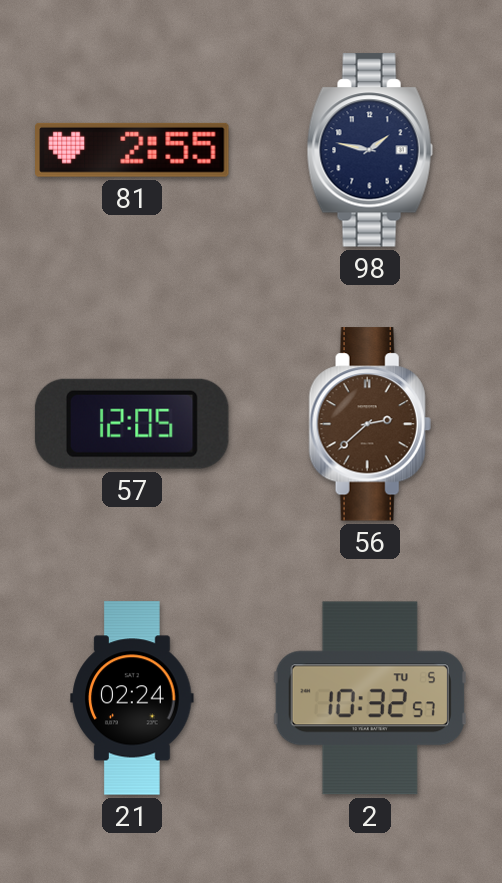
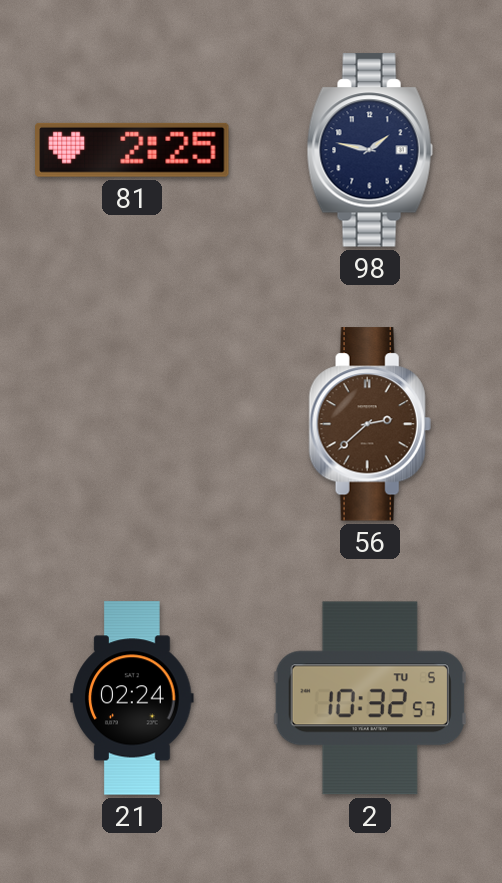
81: 2:55 -> 2:25
57: 12:05 -> none
